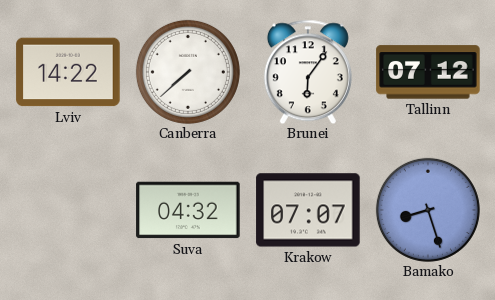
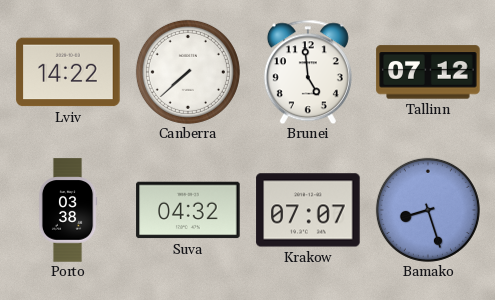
Brunei: 6:06 -> 4:59
Porto: none -> 03:38
